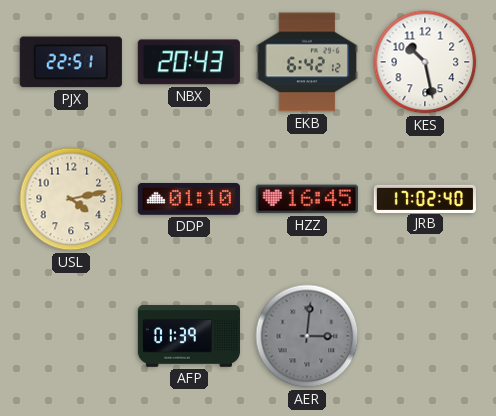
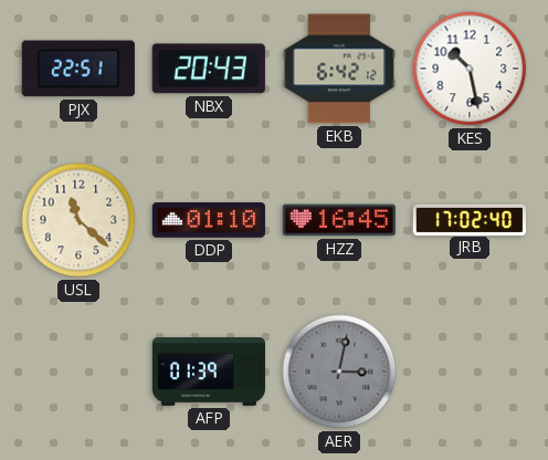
USL: 4:13 -> 11:22
AER: 3:01 -> 3:02
